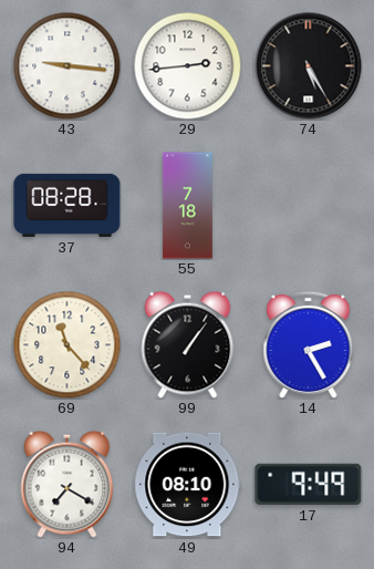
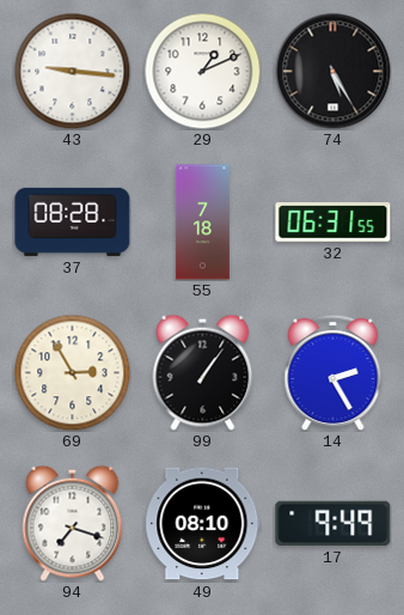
29: 2:44 -> 1:11
32: none -> 06:31
69: 11:23 -> 2:55
94: 7:20 -> 7:18
